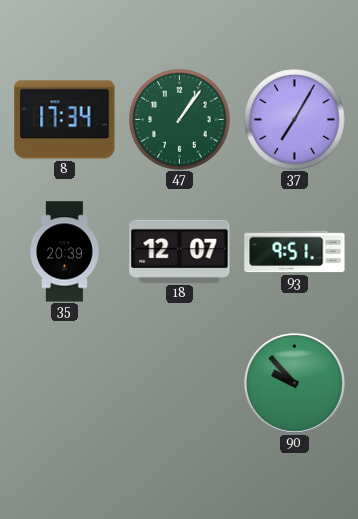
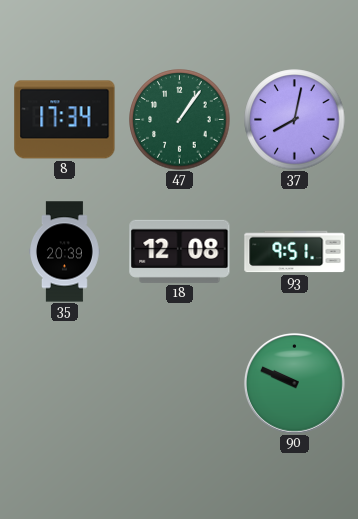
37: 7:05 -> 8:02
18: 12:07 -> 12:08
90: 9:53 -> 9:49
